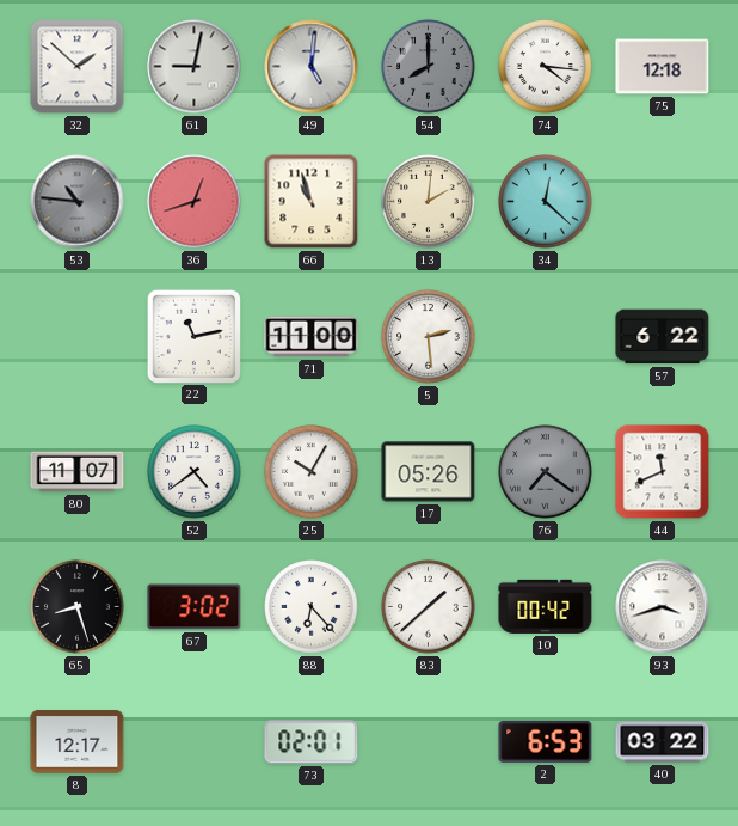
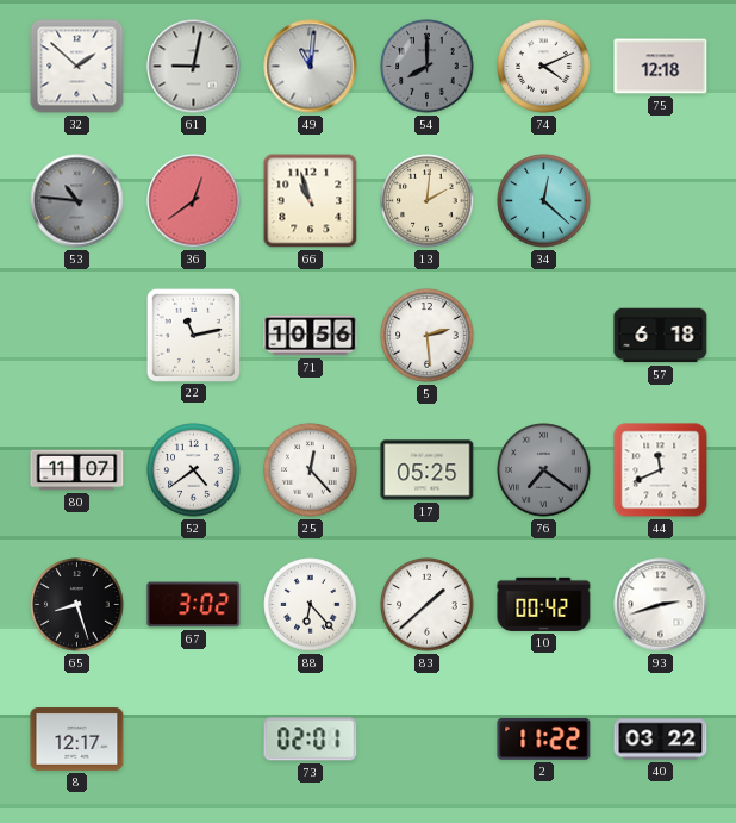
49: 5:01 -> 11:01
74: 4:16 -> 4:11
36: 12:42 -> 12:39
71: 11:00 -> 10:56
57: 6:22 -> 6:18
25: 10:05 -> 12:23
17: 05:26 -> 05:25
93: 3:42 -> 2:42
2: 6:53 -> 11:22
